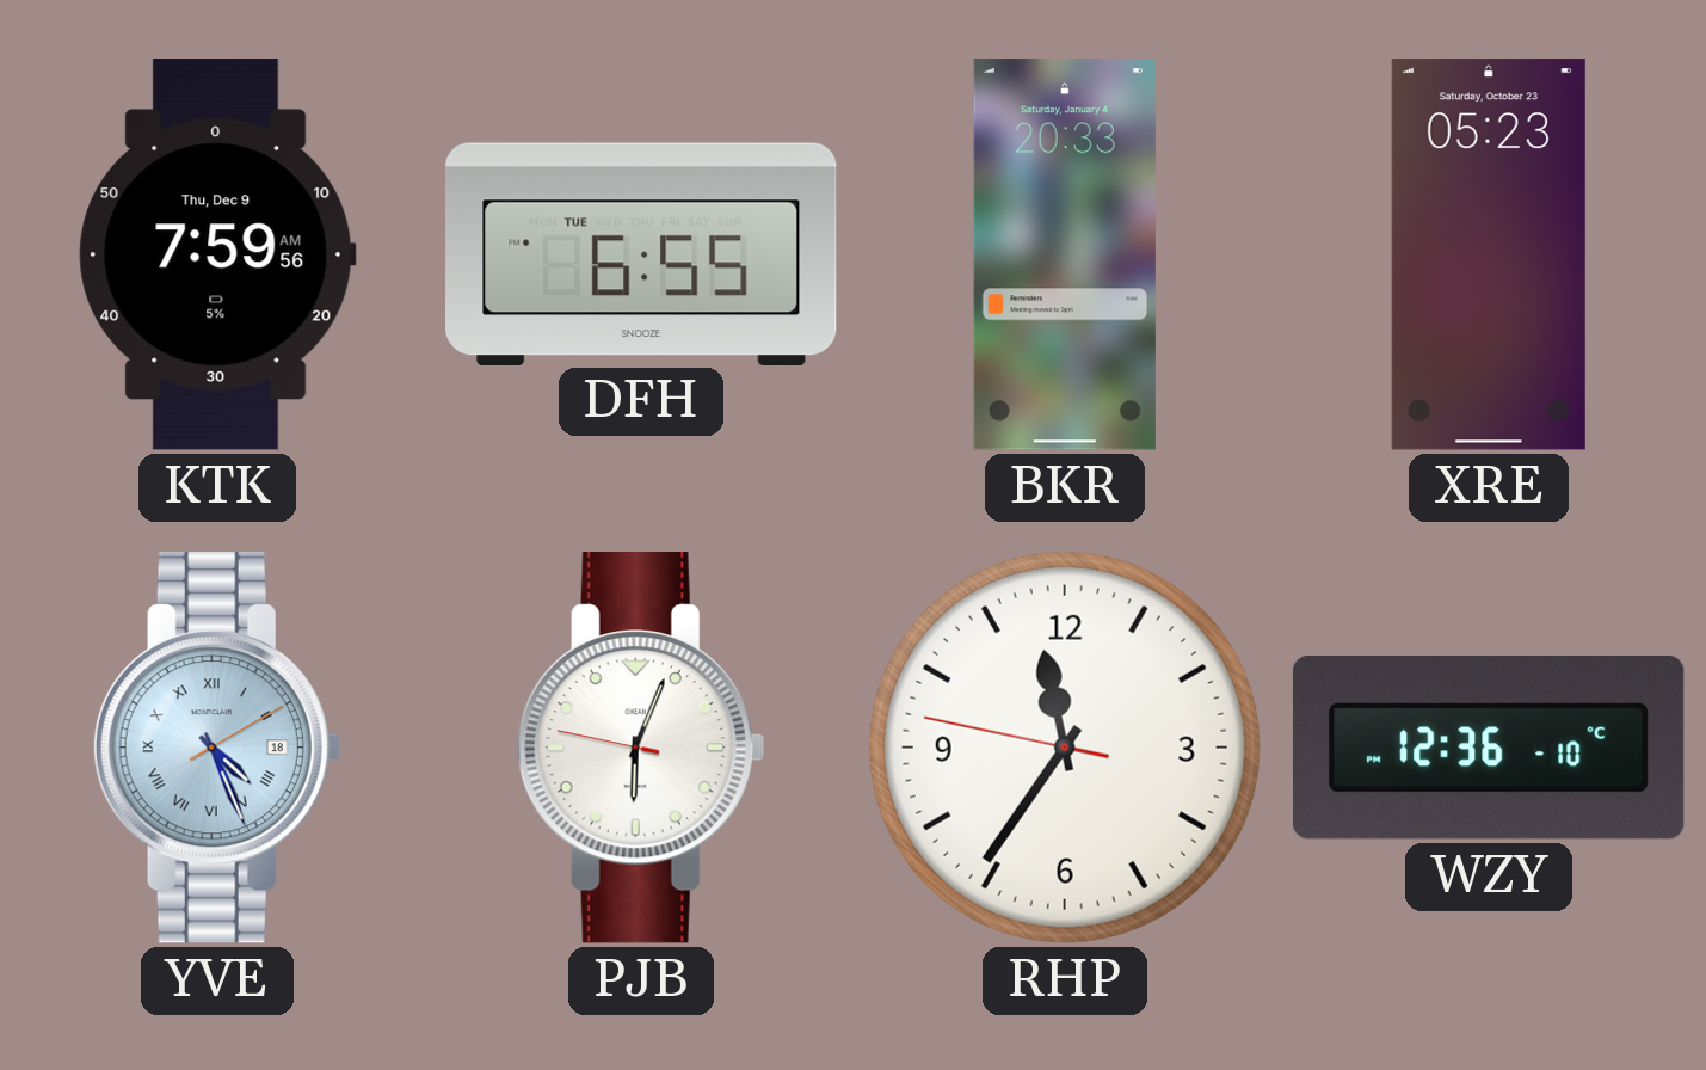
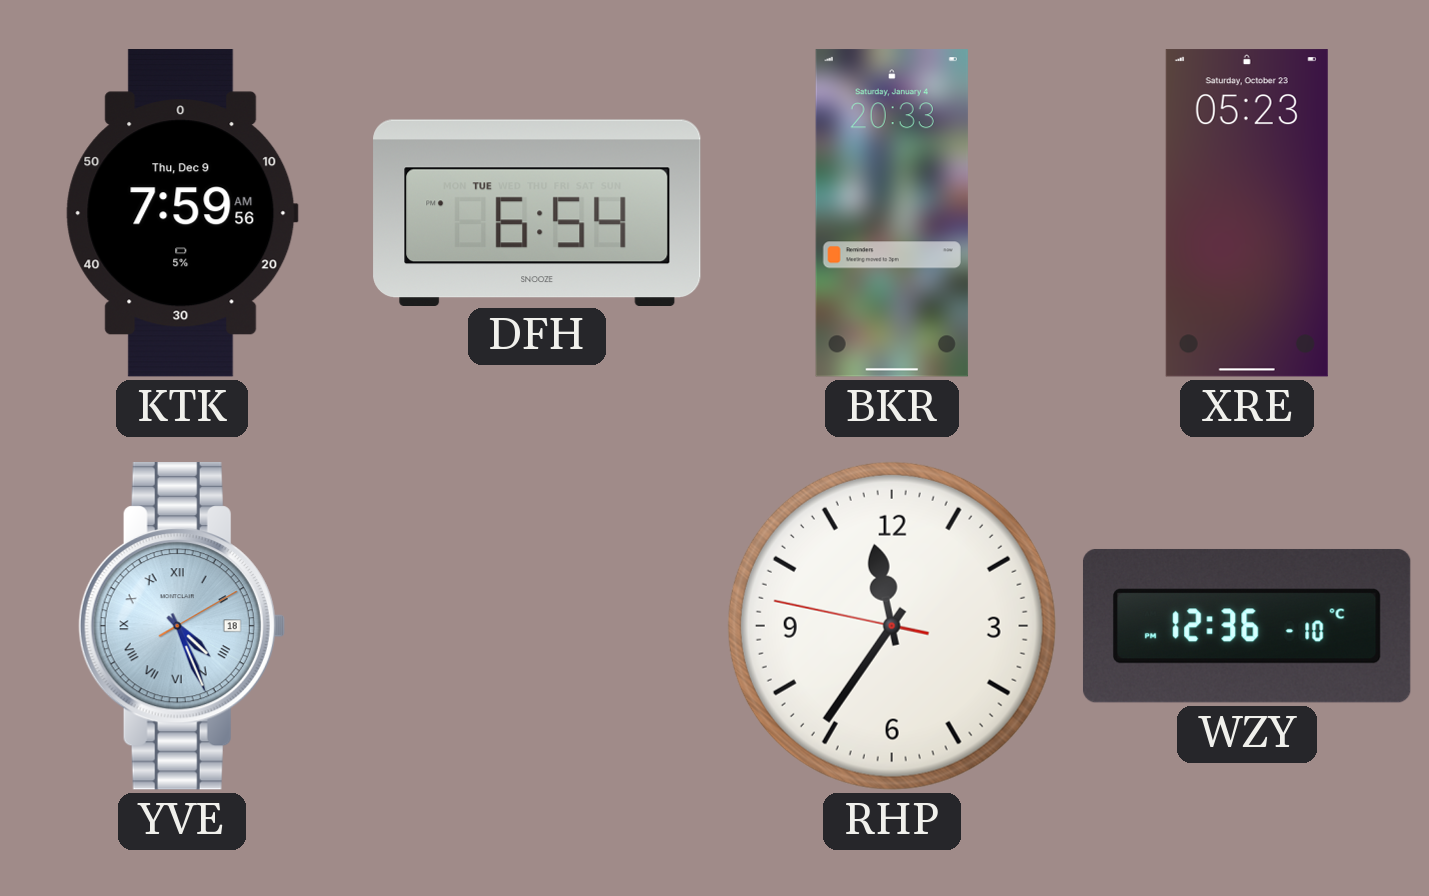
DFH: 6:55 -> 6:54
PJB: 6:03 -> none
